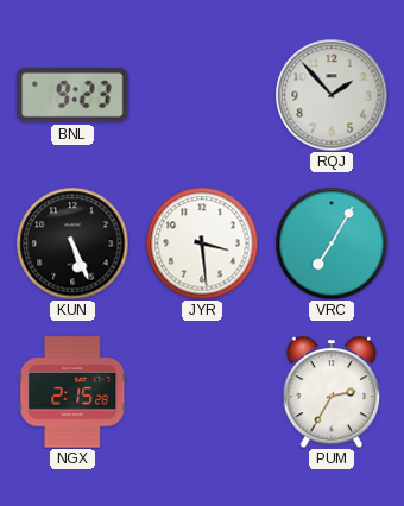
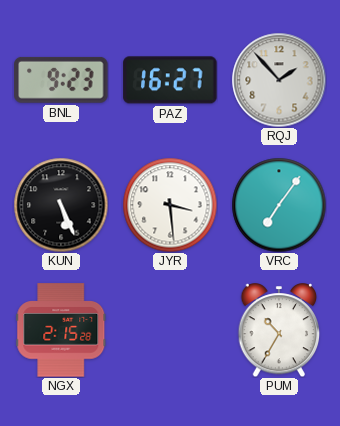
PAZ: none -> 16:27
VRC: 7:05 -> 7:06
PUM: 2:35 -> 10:35
